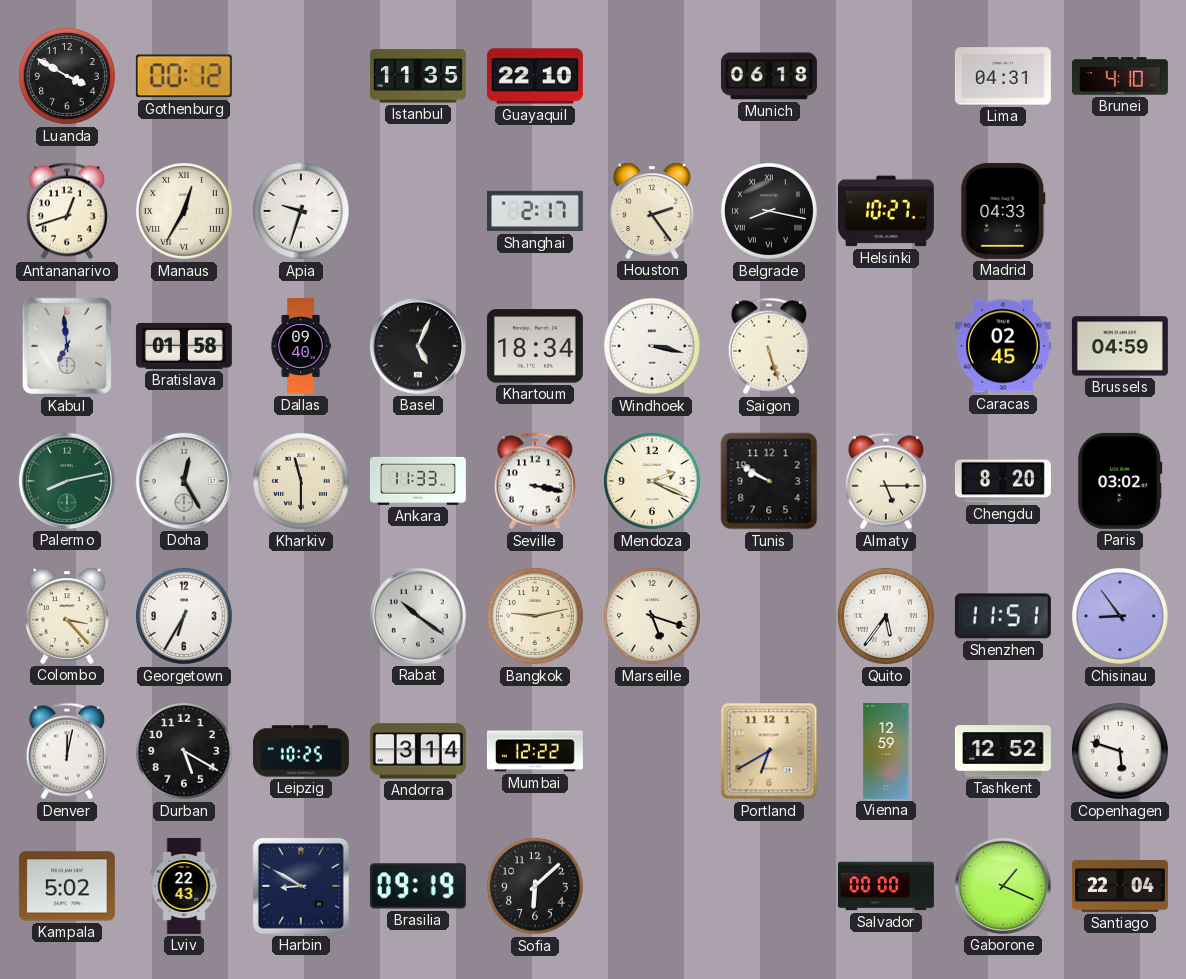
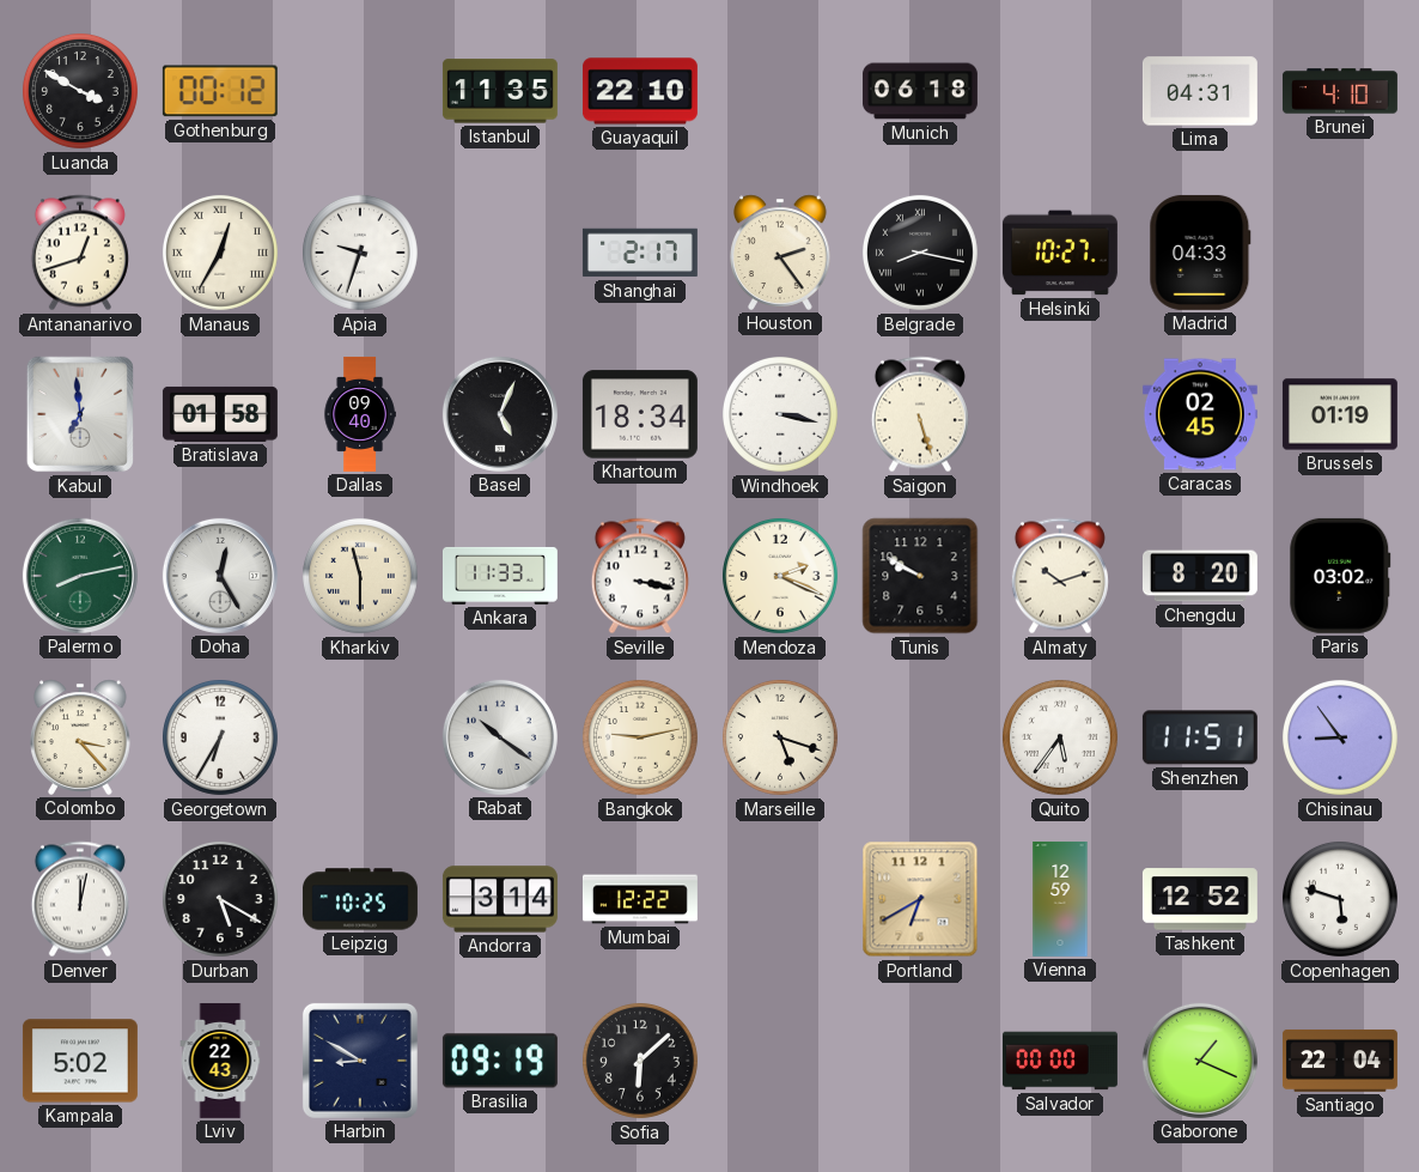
Brussels: 04:59 -> 01:19
Almaty: 5:15 -> 10:12
